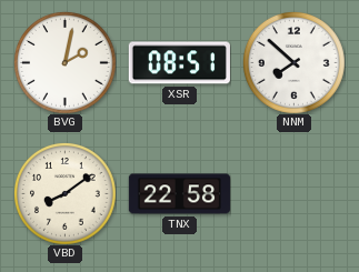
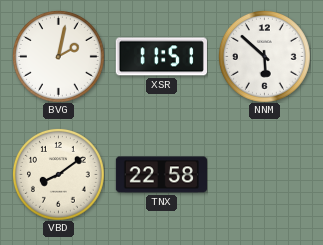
XSR: 08:51 -> 11:51
NNM: 7:52 -> 5:52
